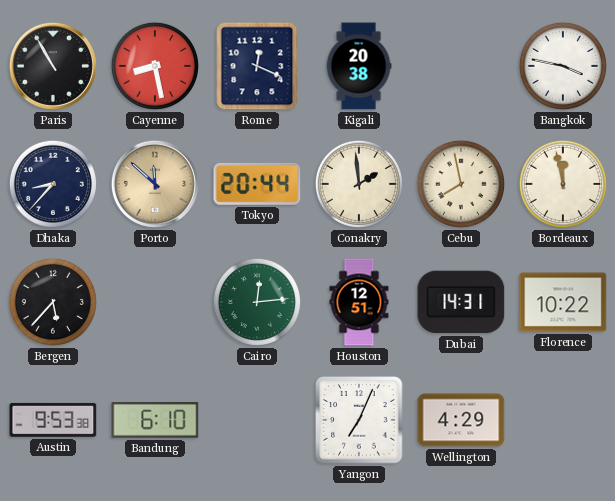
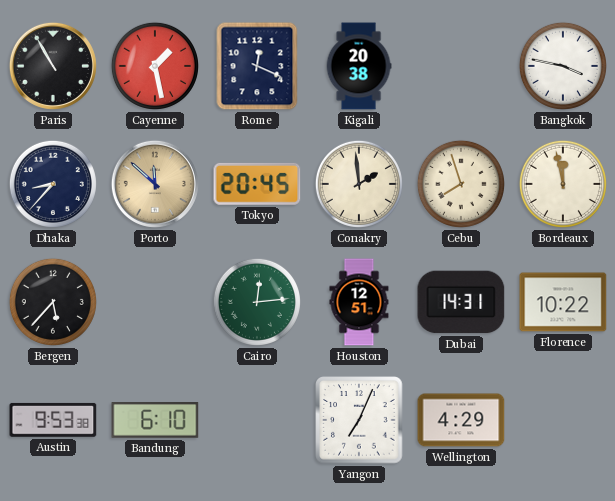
Cayenne: 8:28 -> 1:28
Tokyo: 20:44 -> 20:45
Cebu: 7:58 -> 7:57
